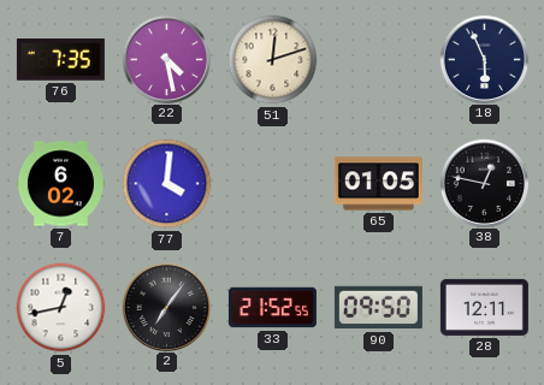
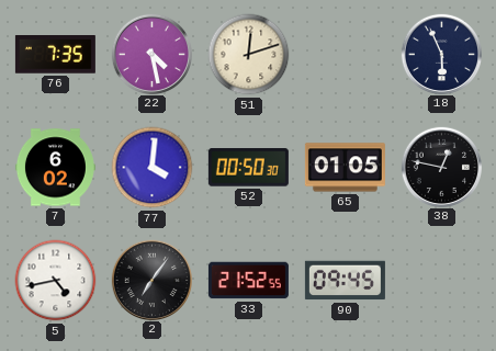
52: none -> 00:50
5: 12:43 -> 4:43
90: 09:50 -> 09:45
28: 12:11 -> none
